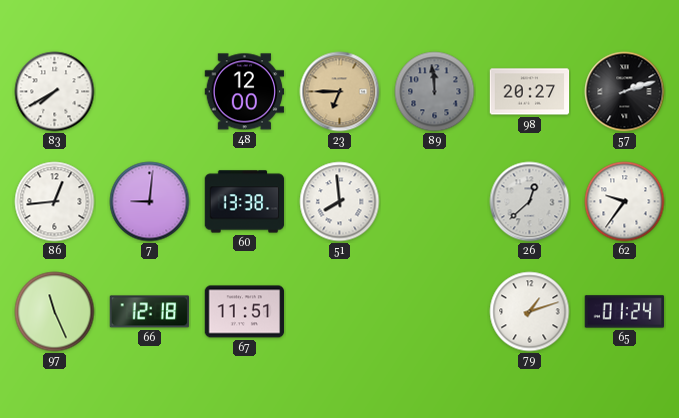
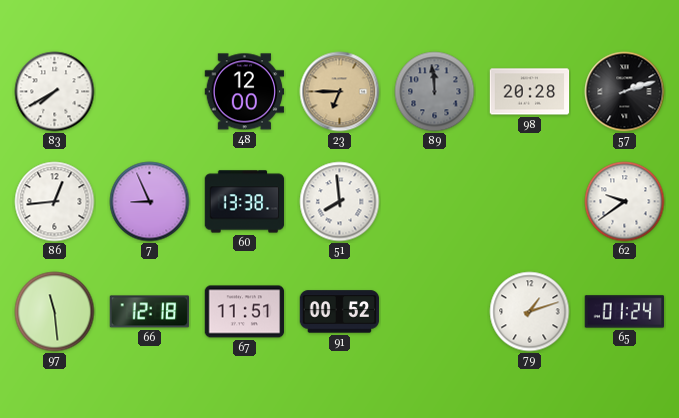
98: 20:27 -> 20:28
7: 9:01 -> 8:56
26: 12:38 -> none
62: 9:36 -> 9:39
97: 11:26 -> 11:29
91: none -> 00:52
